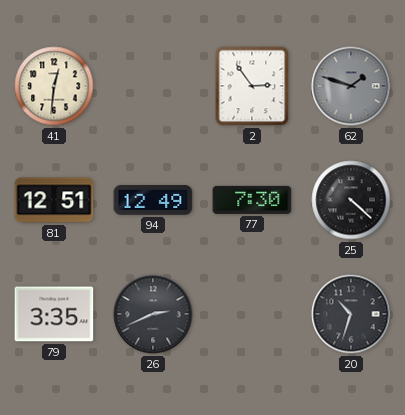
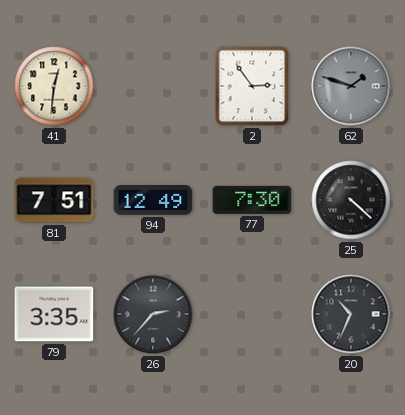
81: 12:51 -> 7:51
26: 2:41 -> 2:37
20: 10:33 -> 10:34
